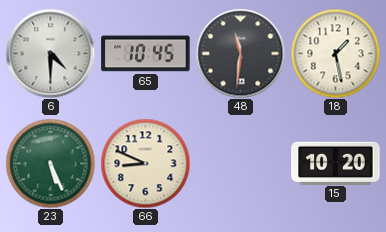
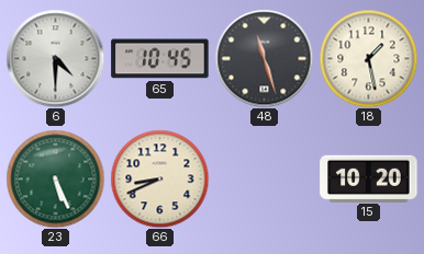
48: 11:31 -> 11:27
66: 8:49 -> 8:41
